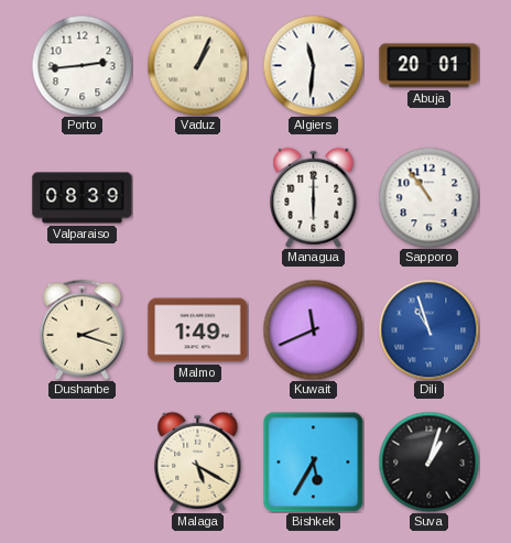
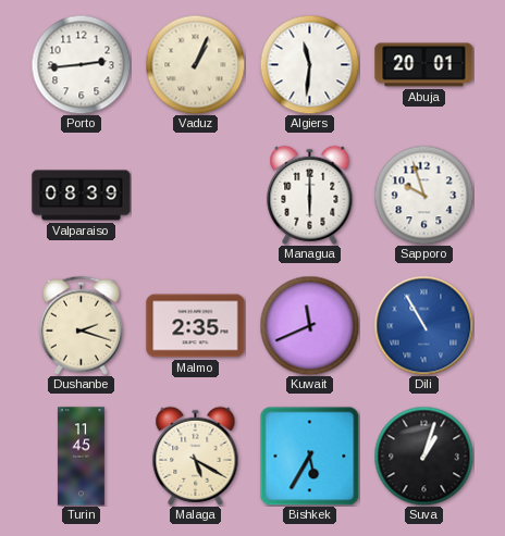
Sapporo: 10:54 -> 9:57
Malmo: 1:49 -> 2:35
Dili: 10:57 -> 10:55
Turin: none -> 11:45
